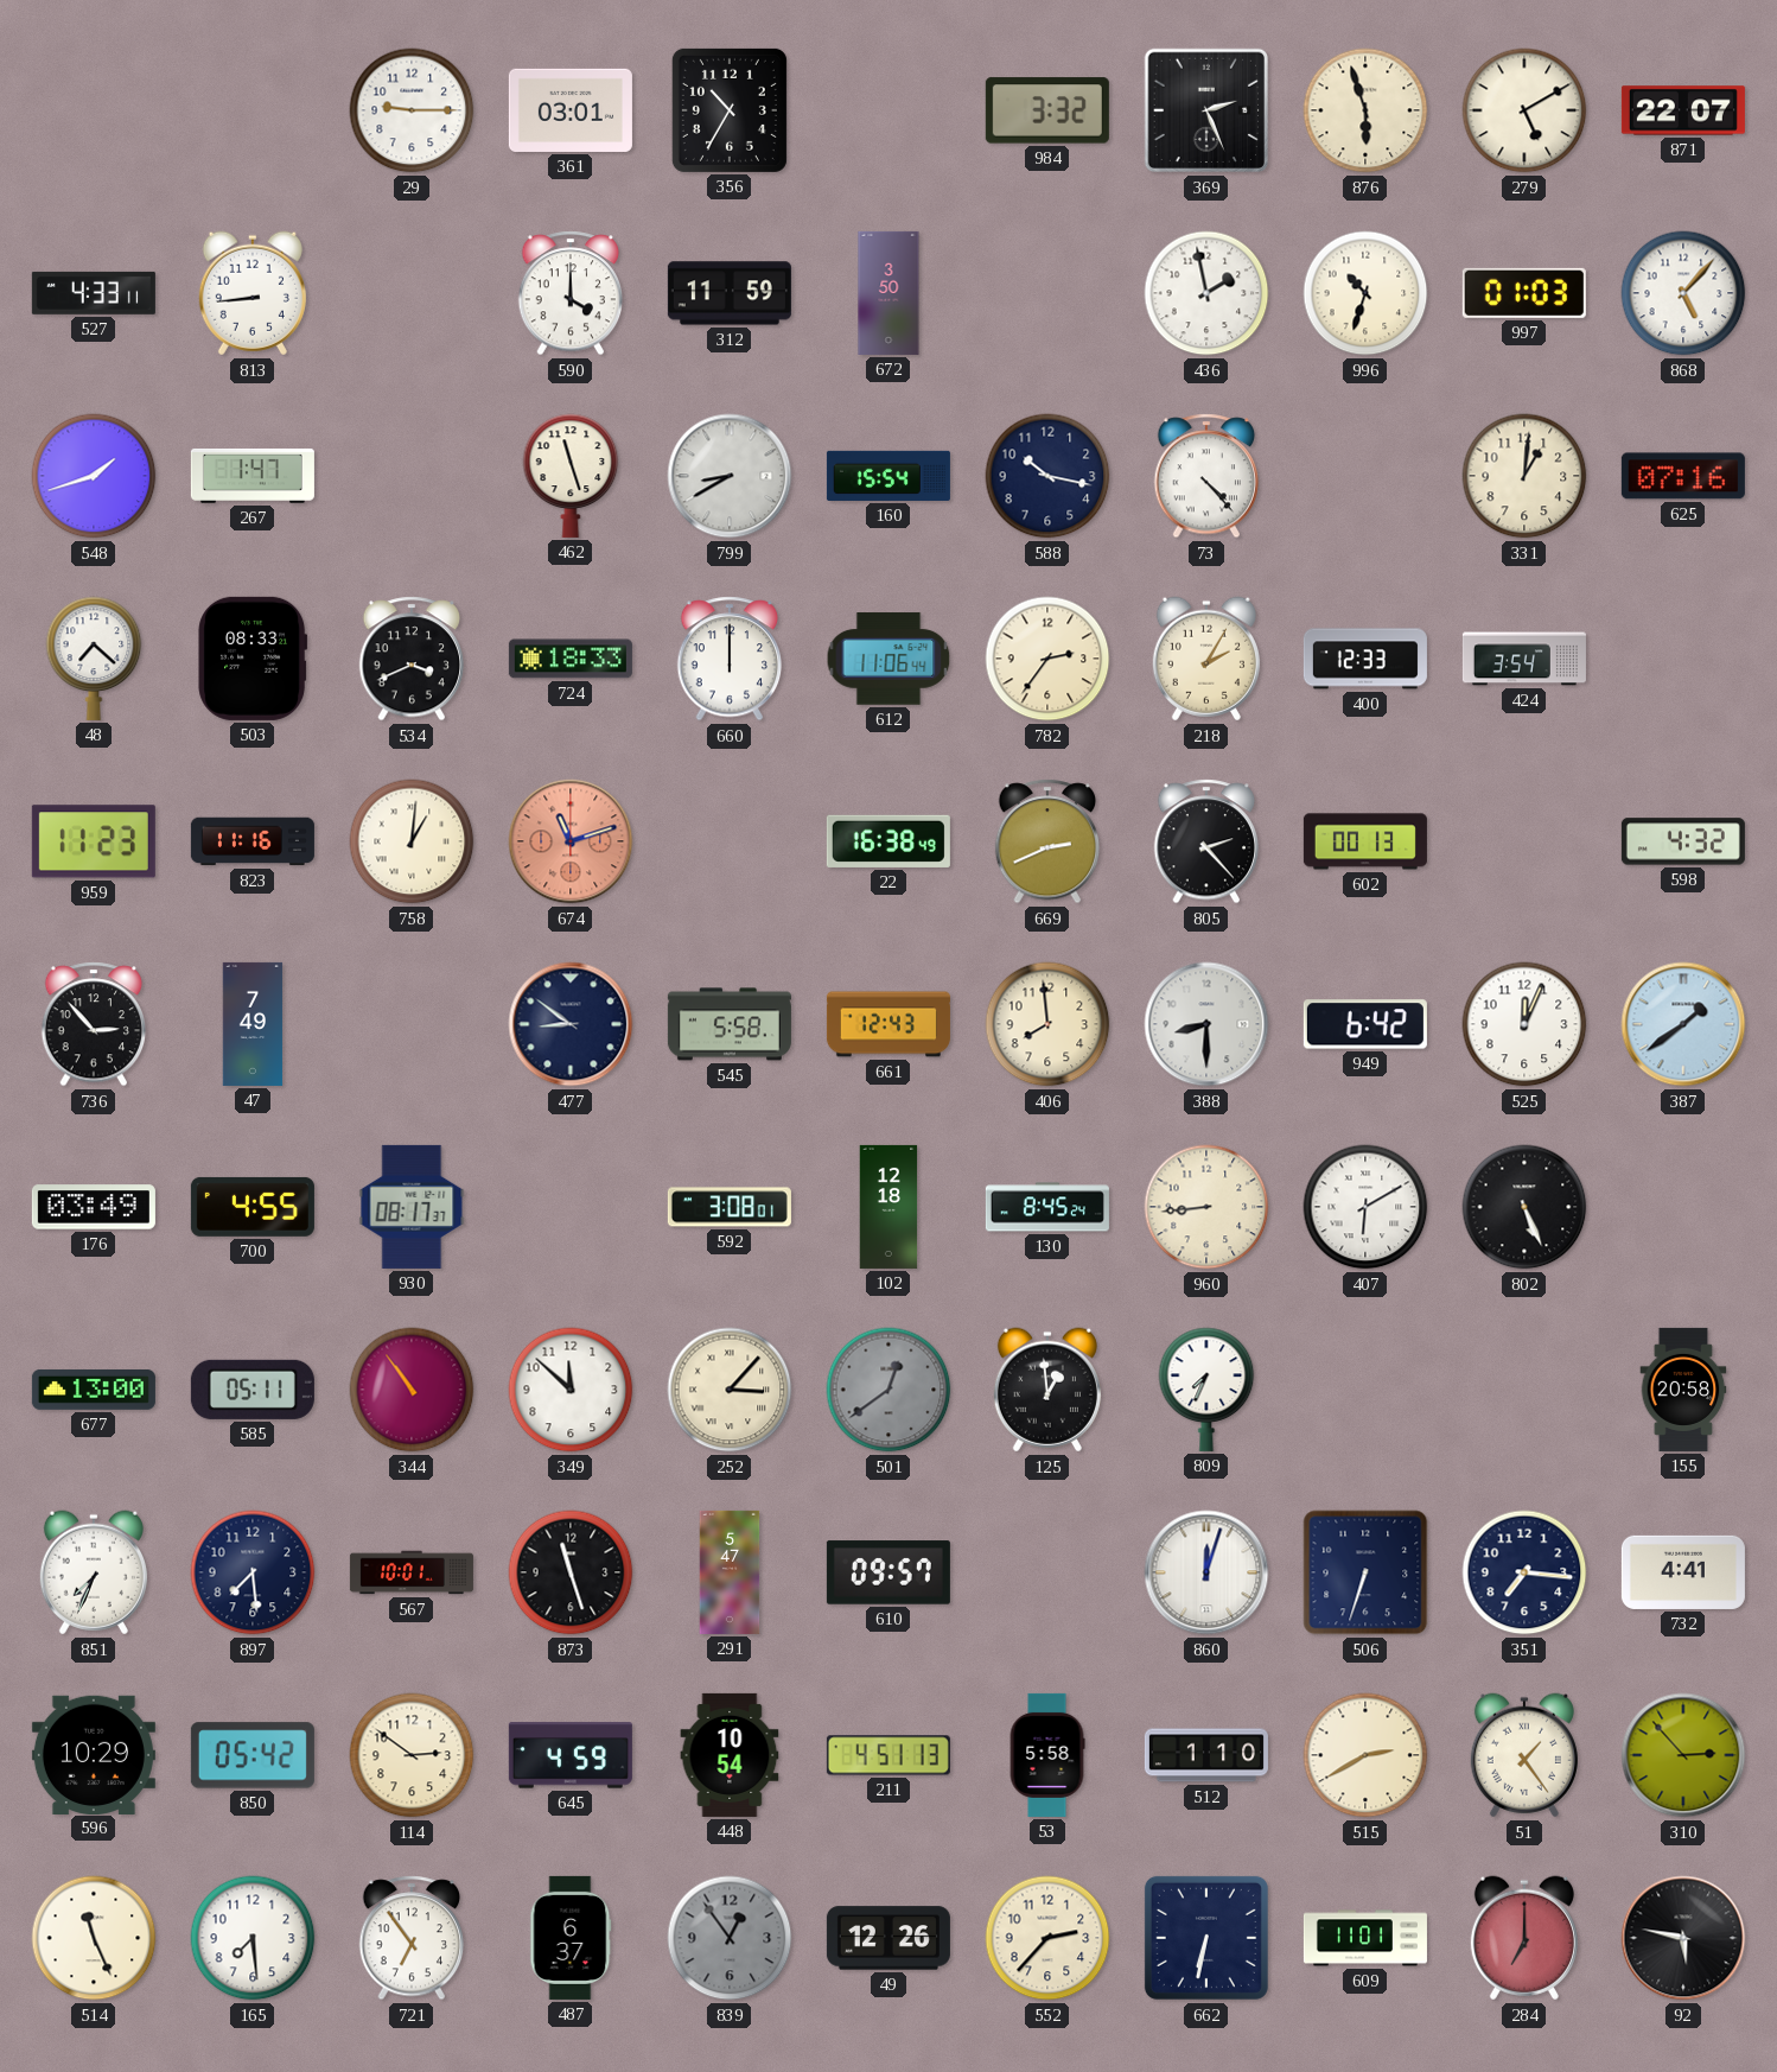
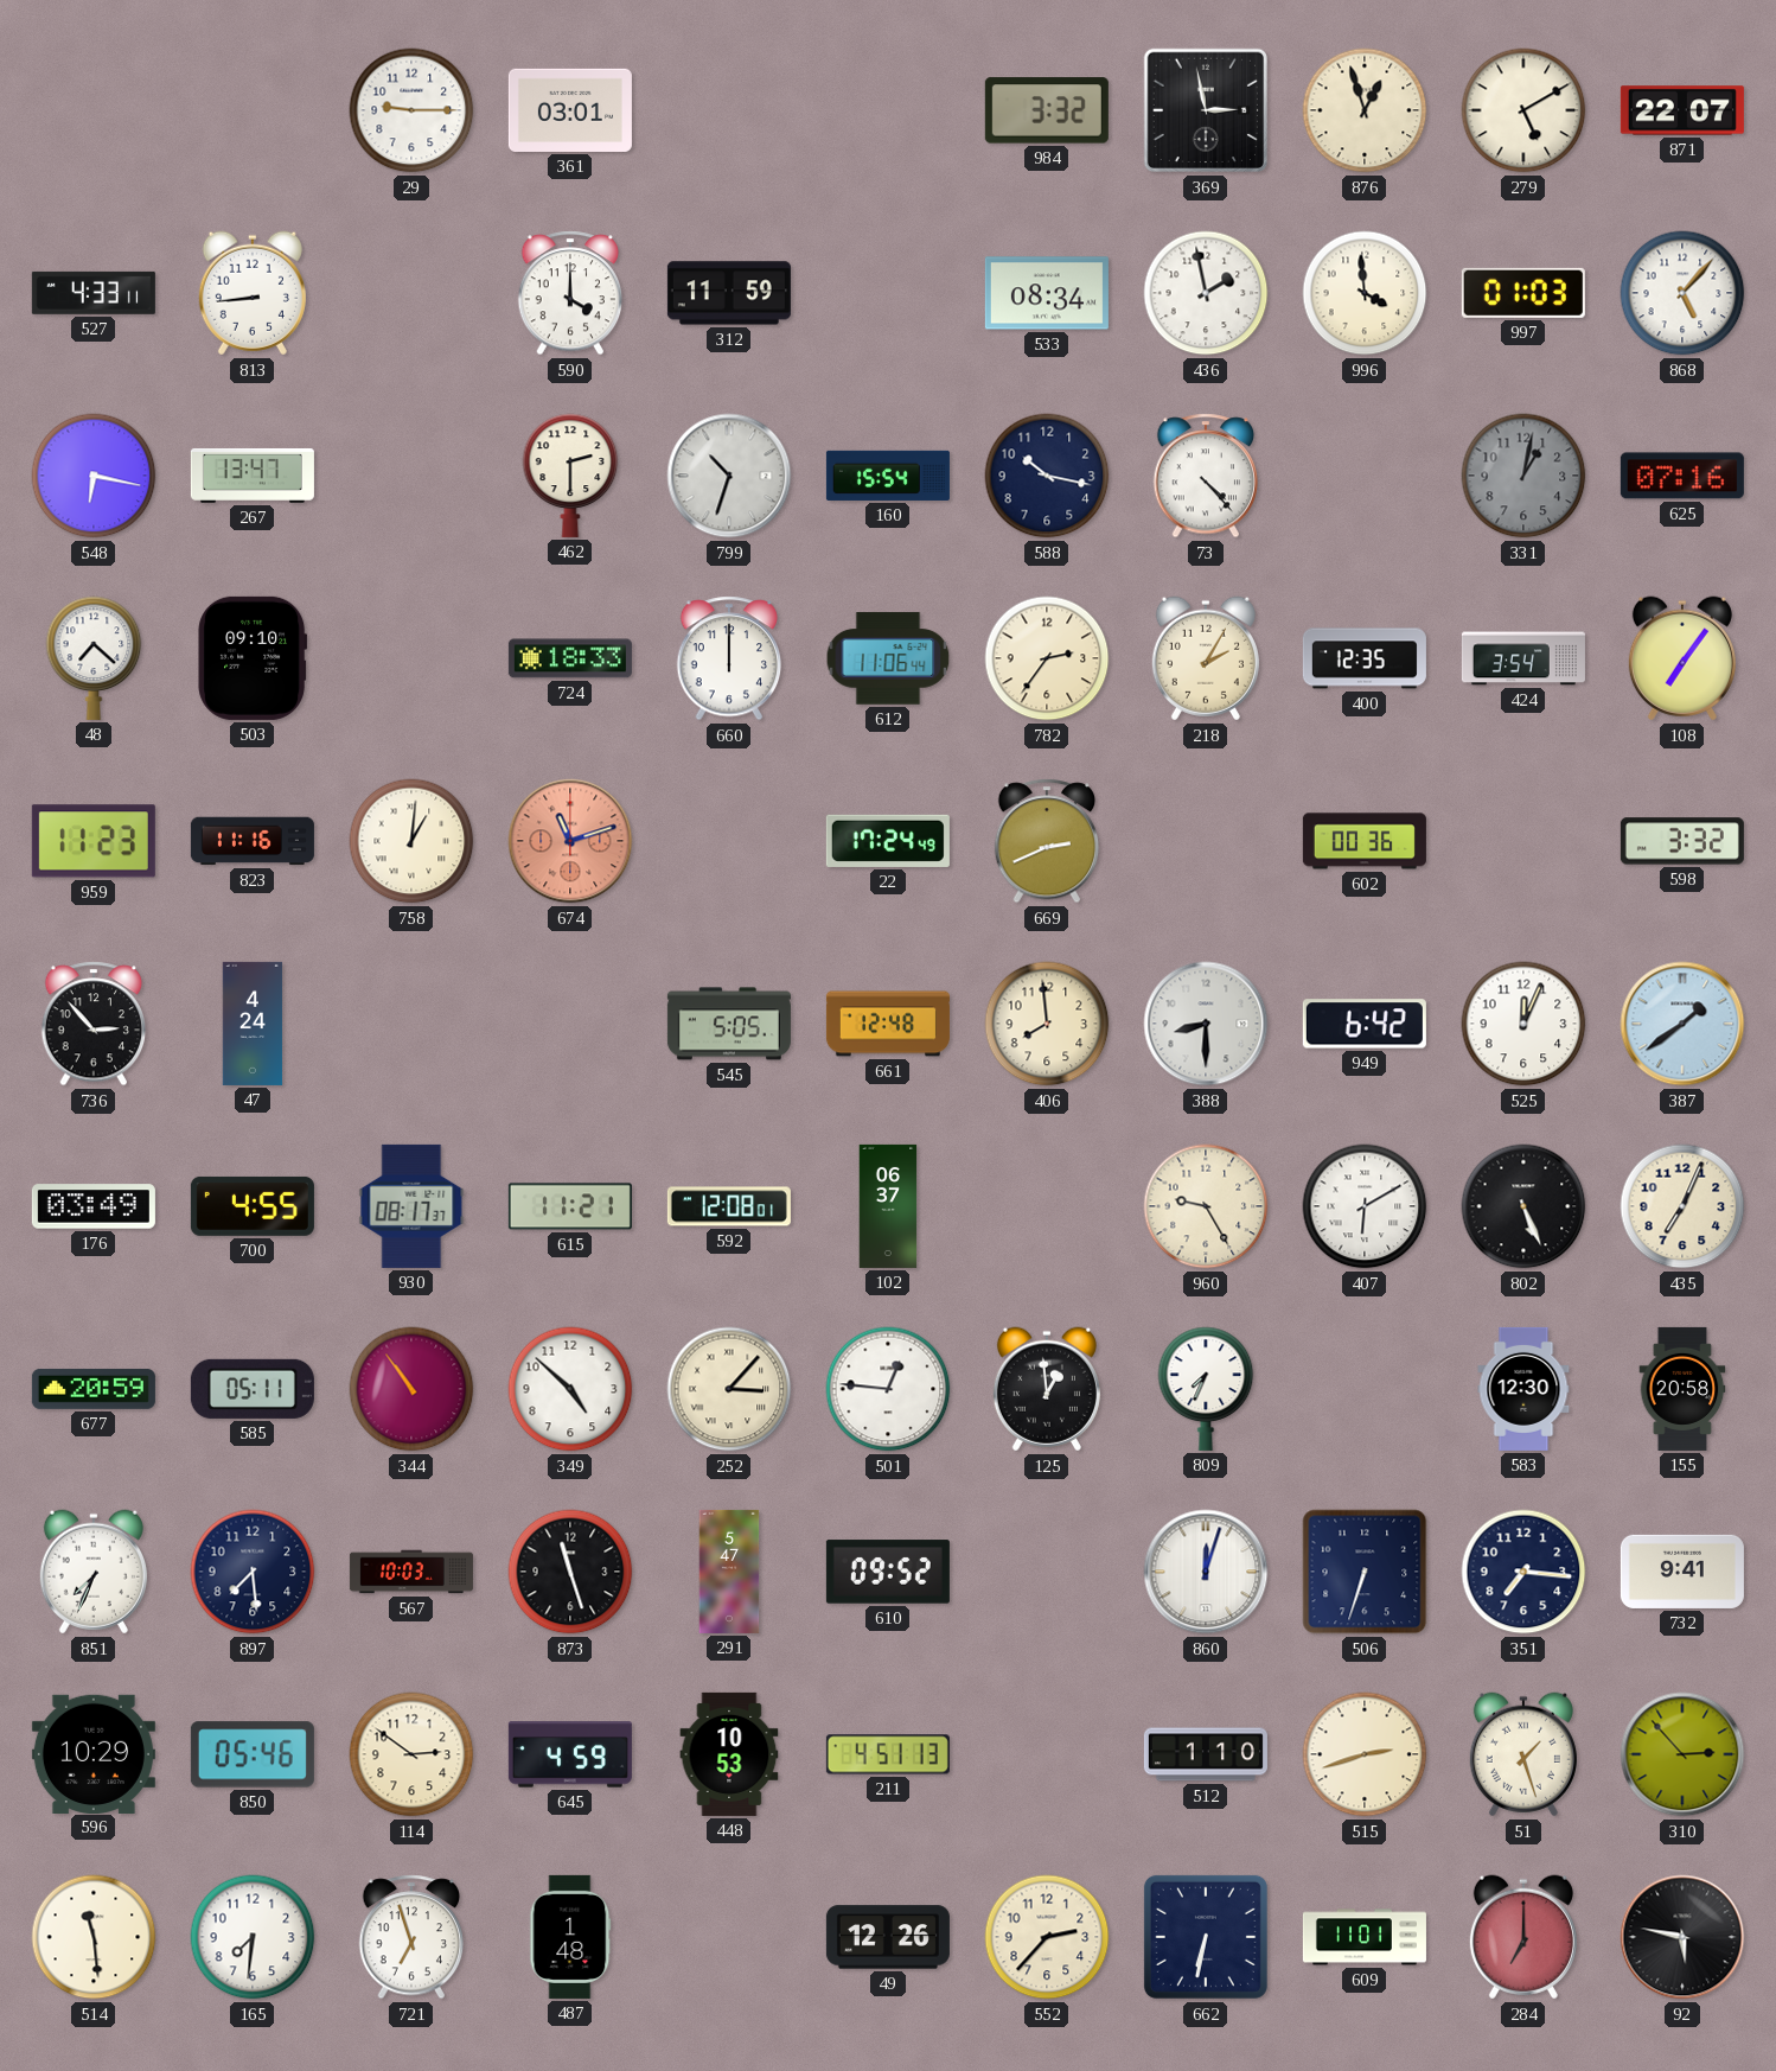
356: 10:35 -> none
369: 2:26 -> 2:58
876: 5:57 -> 12:57
672: 3:50 -> none
533: none -> 08:34
996: 10:33 -> 3:59
548: 1:42 -> 6:17
267: 1:47 -> 13:47
462: 11:27 -> 2:30
799: 8:40 -> 10:33
331: 1:01 -> 1:02
331 dial: cream -> grey
503: 08:33 -> 09:10
534: 3:41 -> none
400: 12:33 -> 12:35
108: none -> 7:06
22: 16:38 -> 17:24
805: 2:23 -> none
602: 00:13 -> 00:36
598: 4:32 -> 3:32
47: 7:49 -> 4:24
477: 8:51 -> none
545: 5:58 -> 5:05
661: 12:43 -> 12:48
615: none -> 11:21
592: 3:08 -> 12:08
102: 12:18 -> 06:37
130: 8:45 -> none
960: 8:44 -> 9:25
435: none -> 7:04
677: 13:00 -> 20:59
349: 11:52 -> 4:52
501: 12:39 -> 12:46
501 dial: grey -> white
583: none -> 12:30
567: 10:01 -> 10:03
610: 09:57 -> 09:52
732: 4:41 -> 9:41
850: 05:42 -> 05:46
448: 10:54 -> 10:53
53: 5:58 -> none
515: 2:40 -> 2:42
51: 1:24 -> 1:27
514: 11:26 -> 11:29
165: 7:29 -> 7:31
721: 6:54 -> 6:57
487: 6:37 -> 1:48
839: 12:54 -> none
